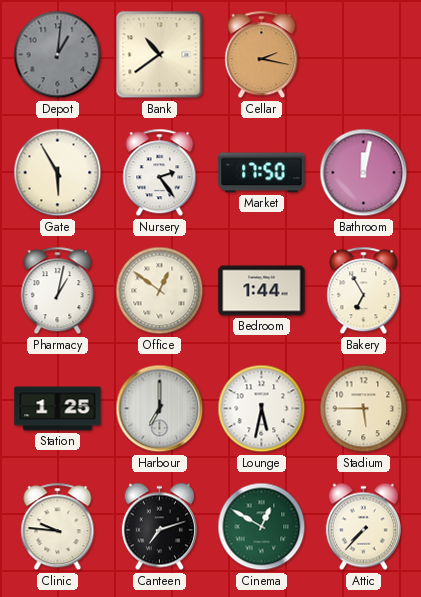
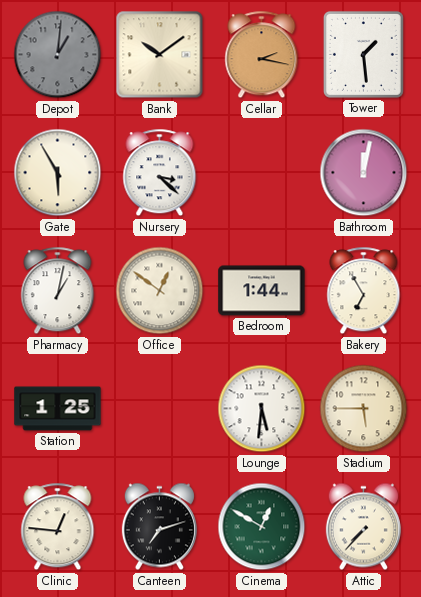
Bank: 10:39 -> 10:09
Tower: none -> 1:29
Nursery: 2:24 -> 3:22
Market: 17:50 -> none
Harbour: 7:00 -> none
Lounge: 5:32 -> 5:31
Clinic: 9:46 -> 12:46
